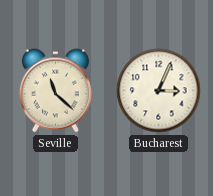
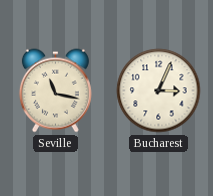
Seville: 11:22 -> 11:17
